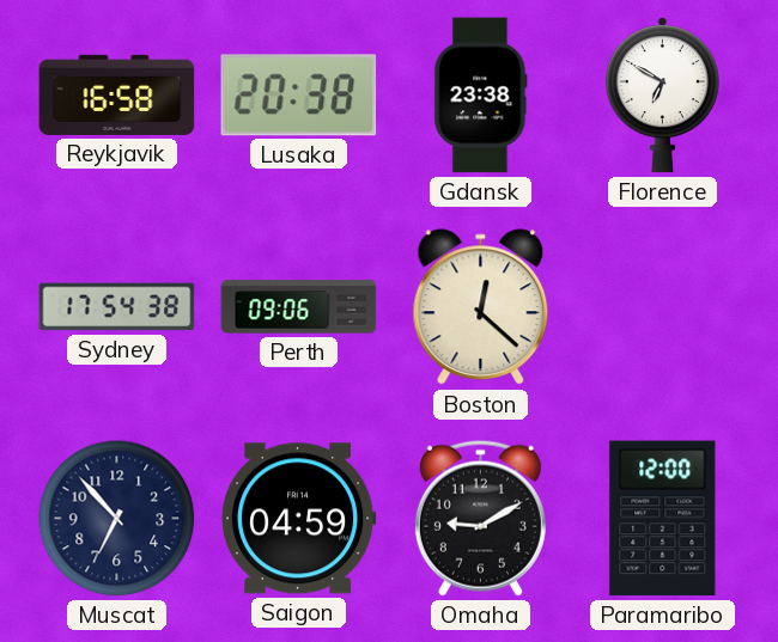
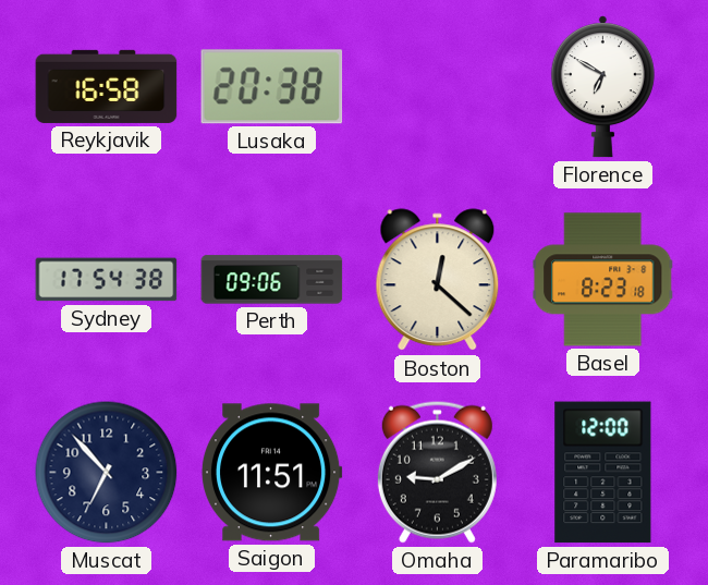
Gdansk: 23:38 -> none
Basel: none -> 8:23
Saigon: 04:59 -> 11:51
